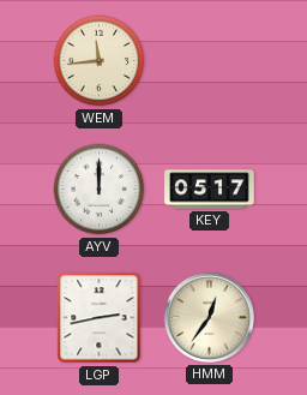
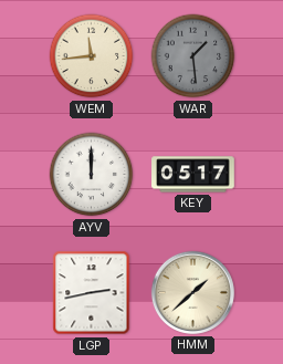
WAR: none -> 1:29
HMM: 12:36 -> 1:38
